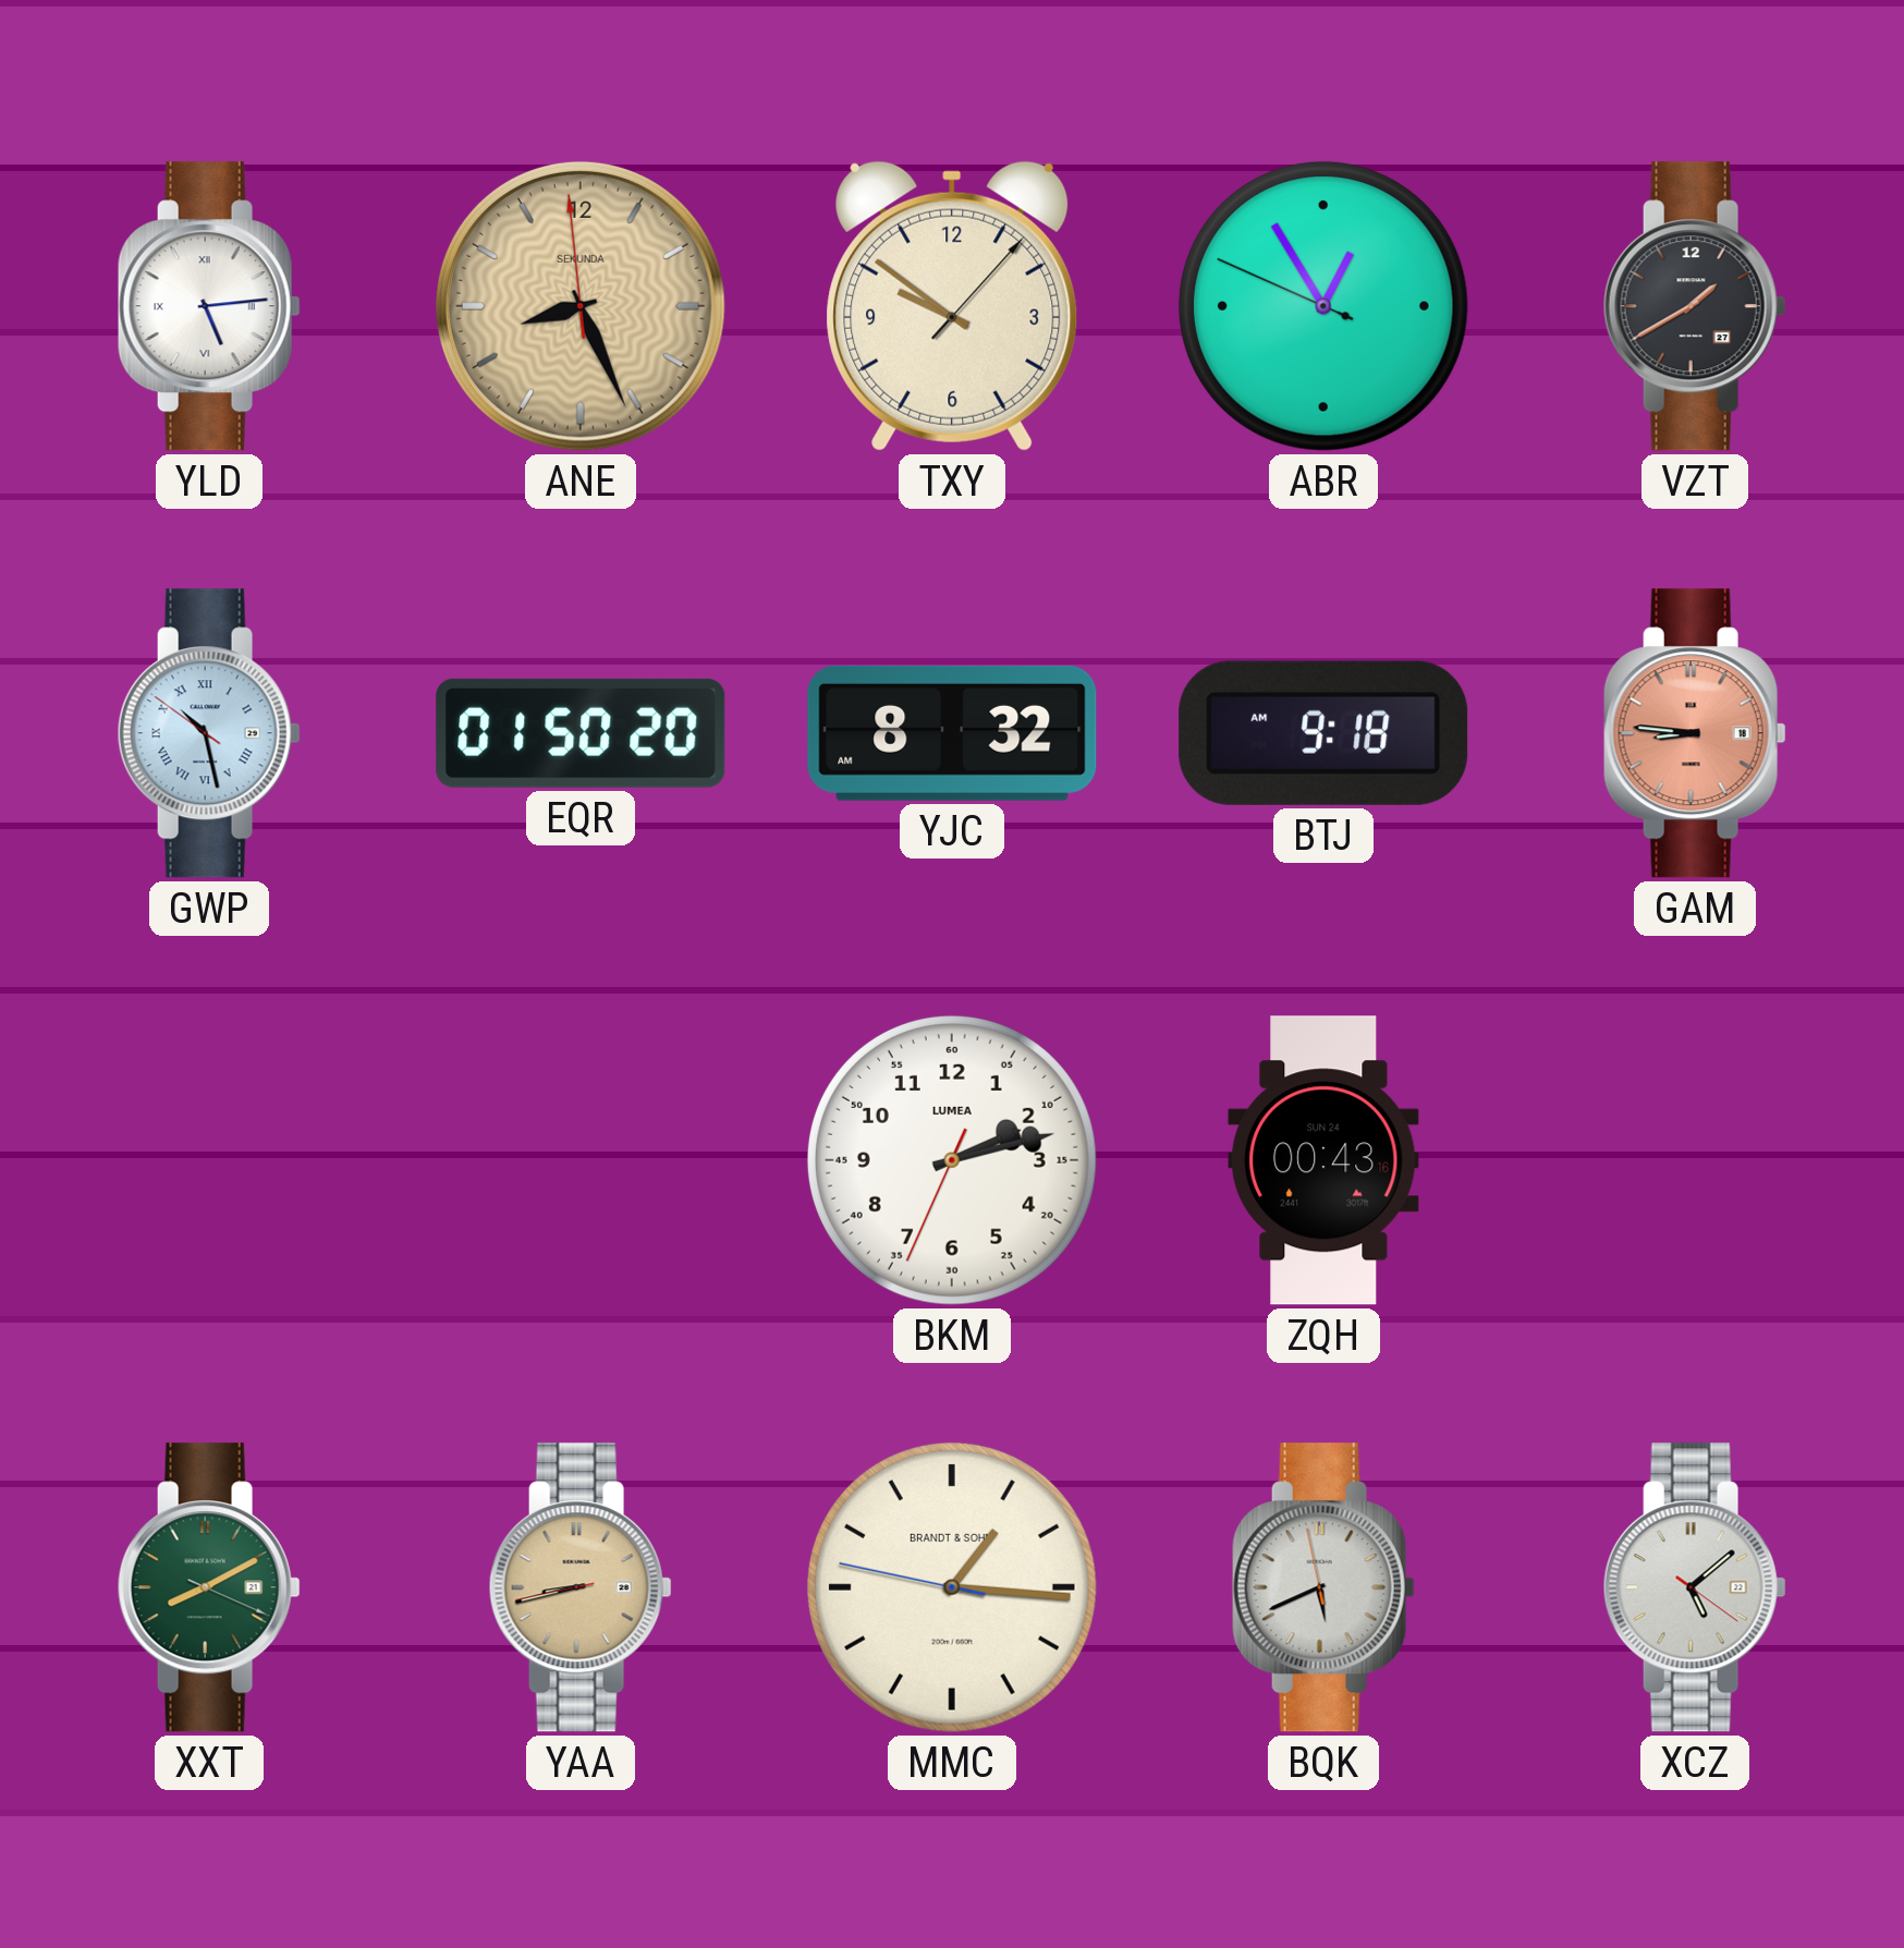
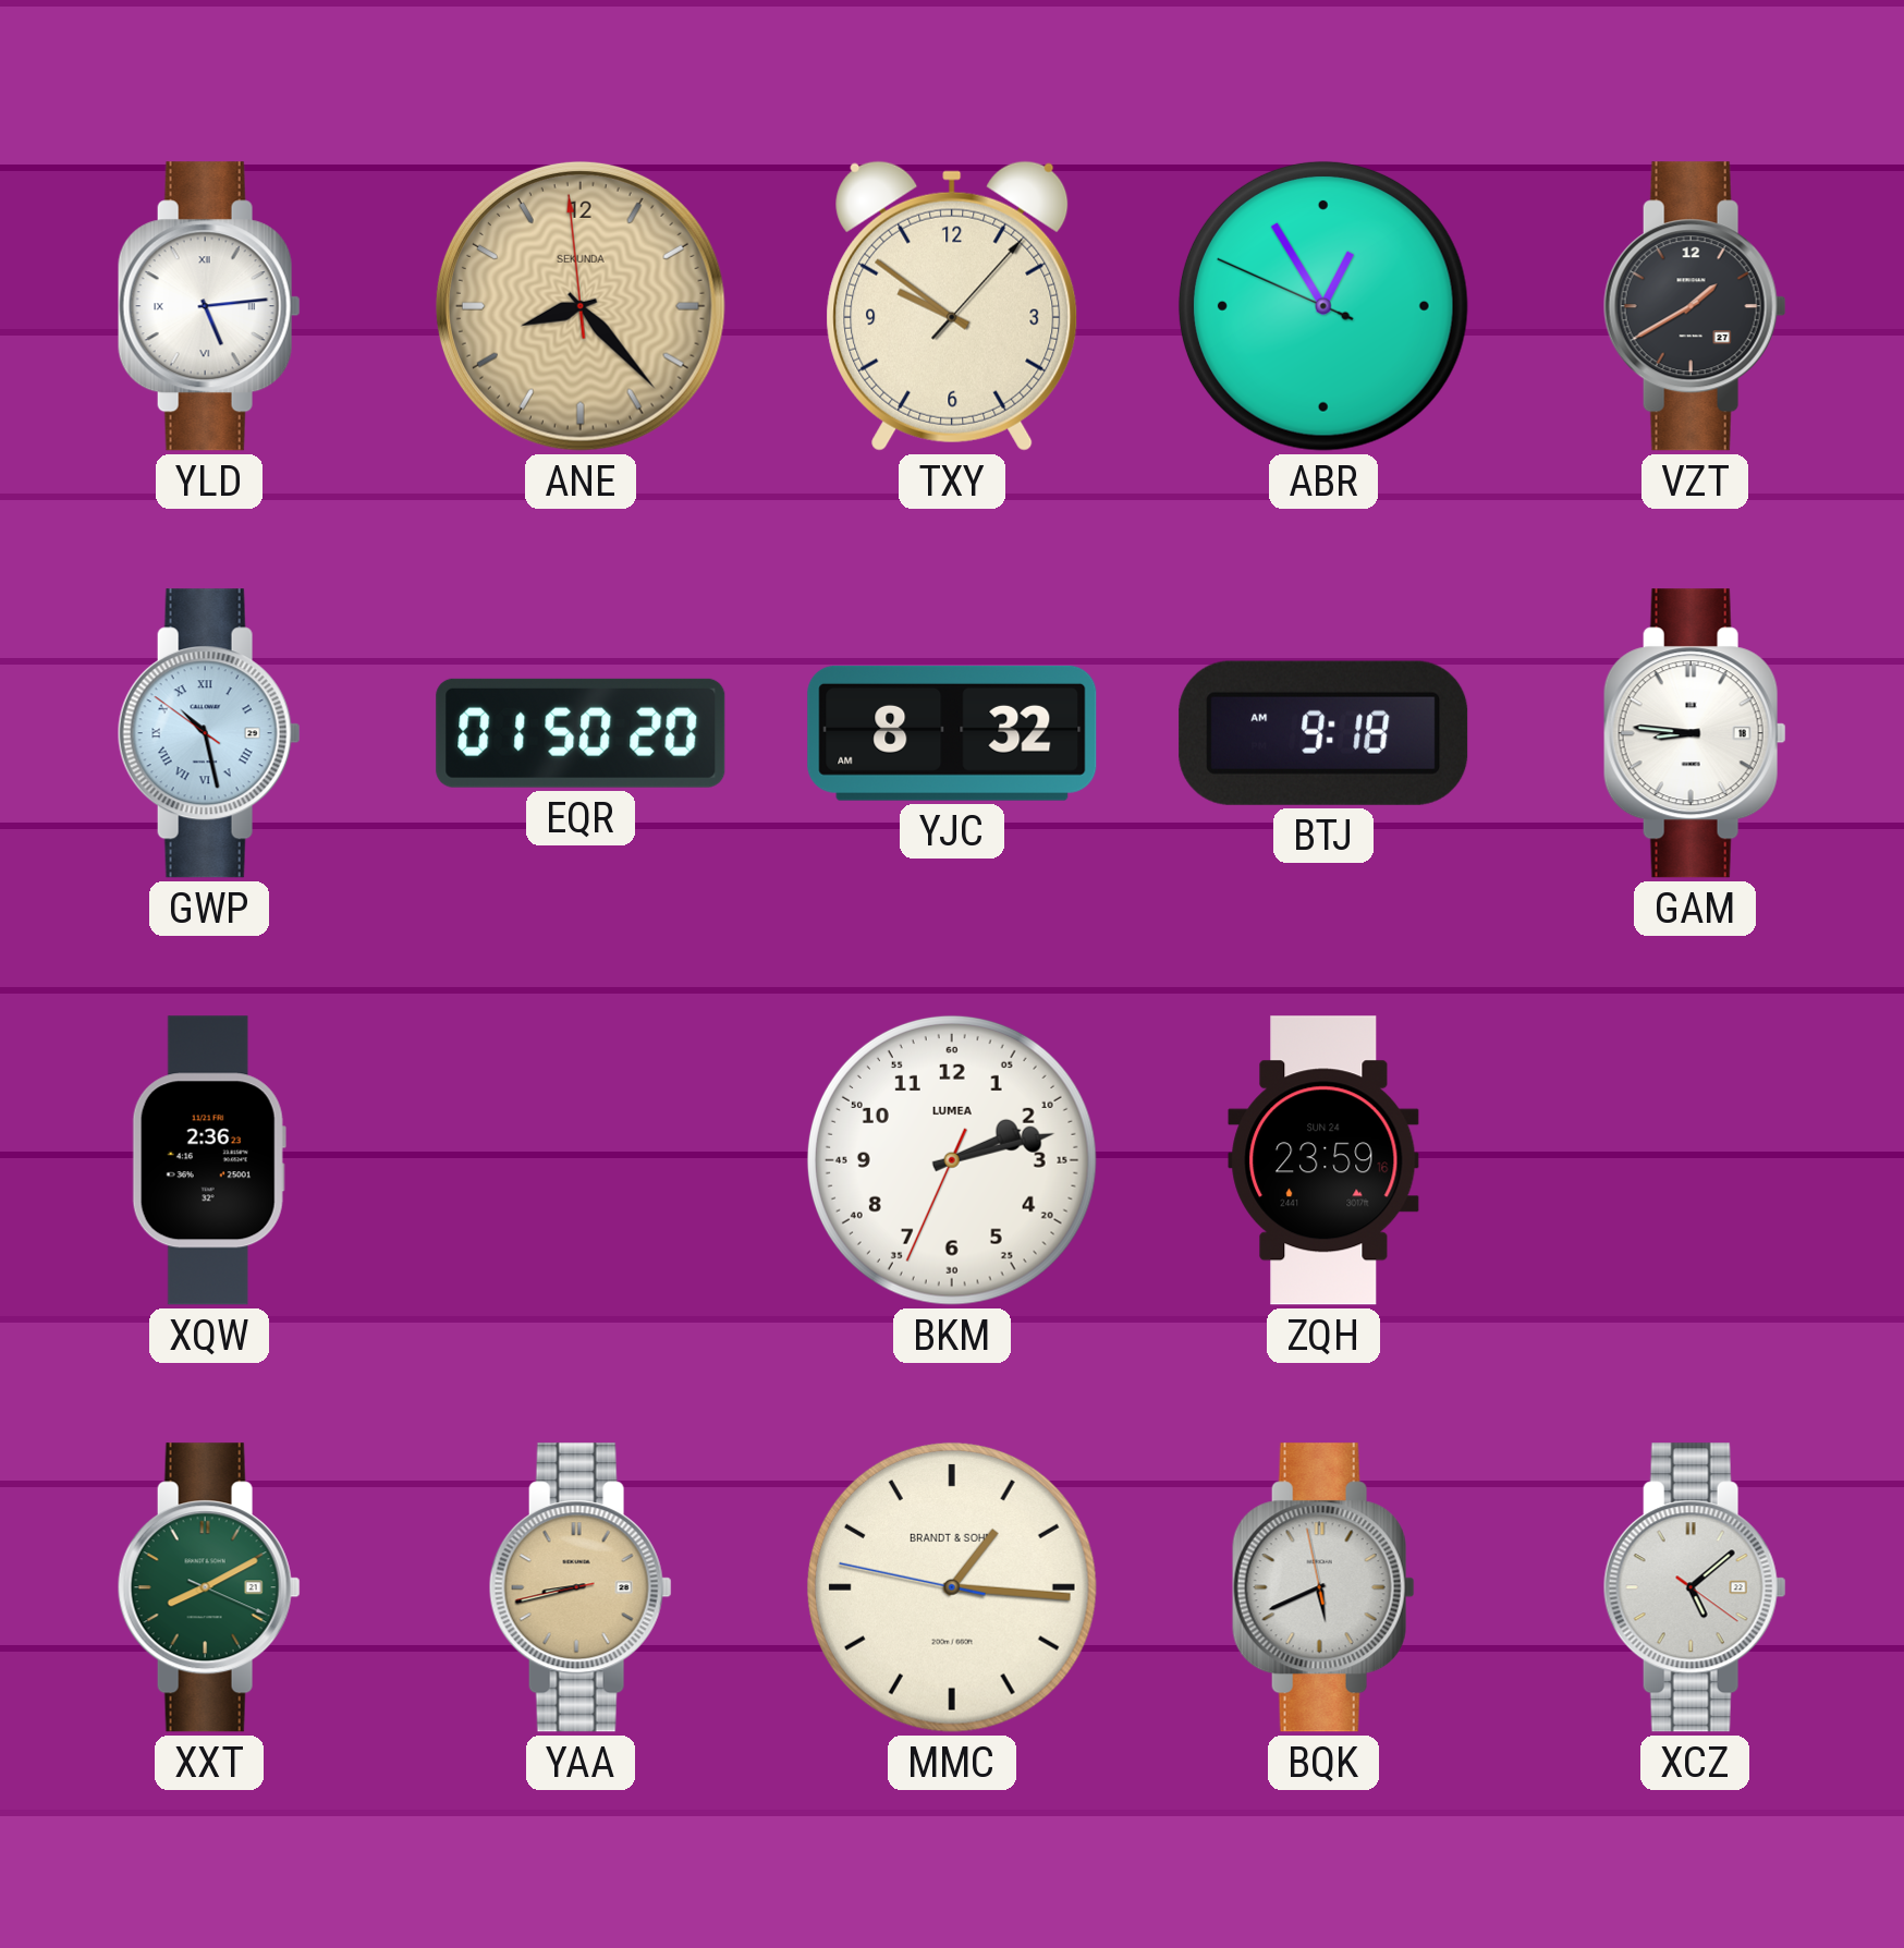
ANE: 8:25 -> 8:22
GAM dial: salmon -> white
XQW: none -> 2:36
ZQH: 00:43 -> 23:59
